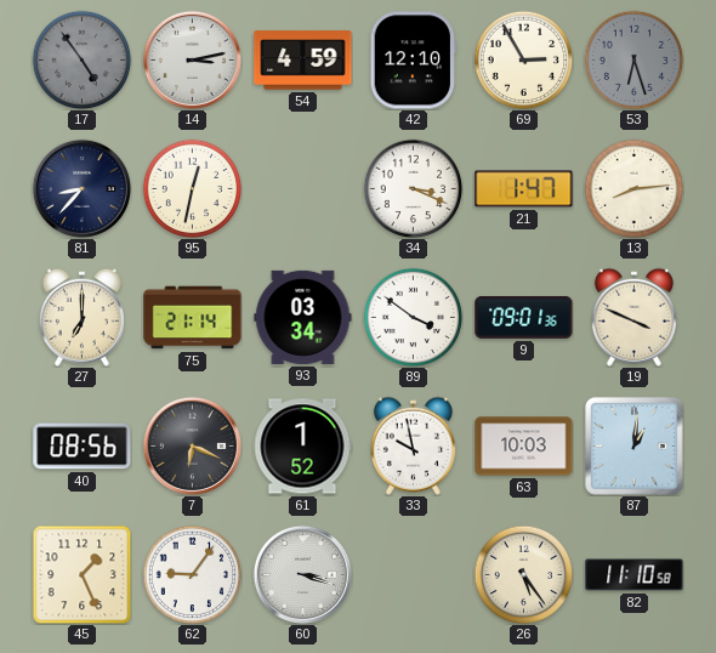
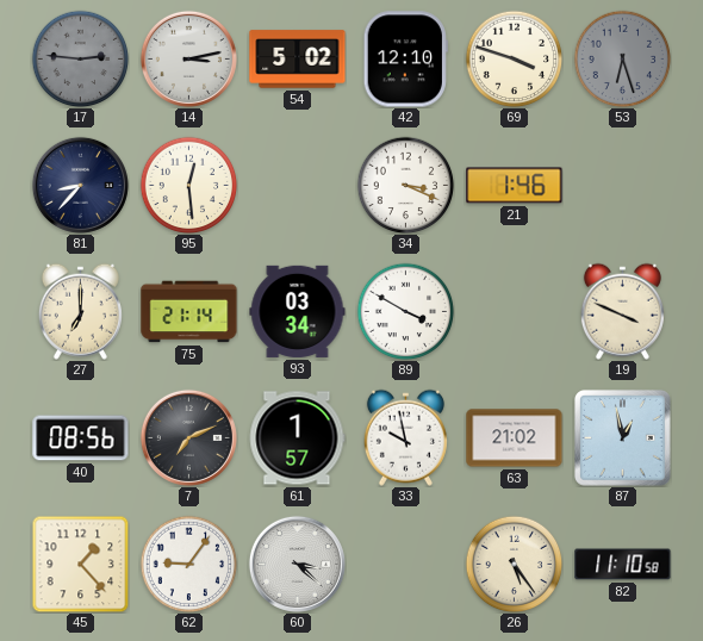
17: 4:54 -> 2:46
54: 4:59 -> 5:02
69: 2:55 -> 3:48
95: 12:32 -> 12:29
21: 1:47 -> 1:46
13: 8:14 -> none
89: 3:51 -> 3:50
9: 09:01 -> none
7: 6:19 -> 7:11
61: 1:52 -> 1:57
63: 10:03 -> 21:02
87: 1:01 -> 12:58
45: 1:26 -> 1:23
60: 3:18 -> 3:22
